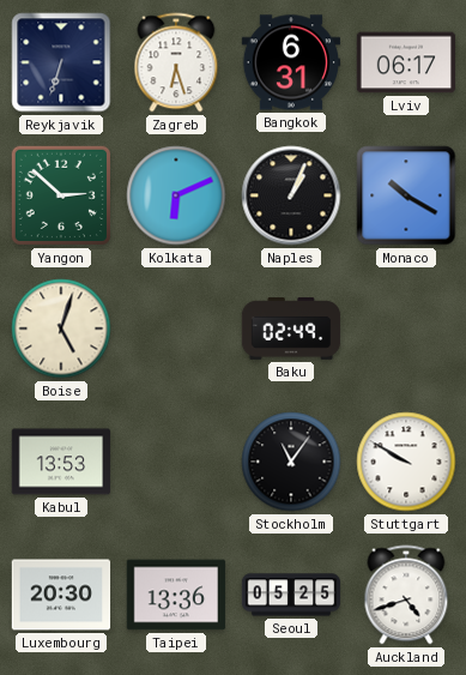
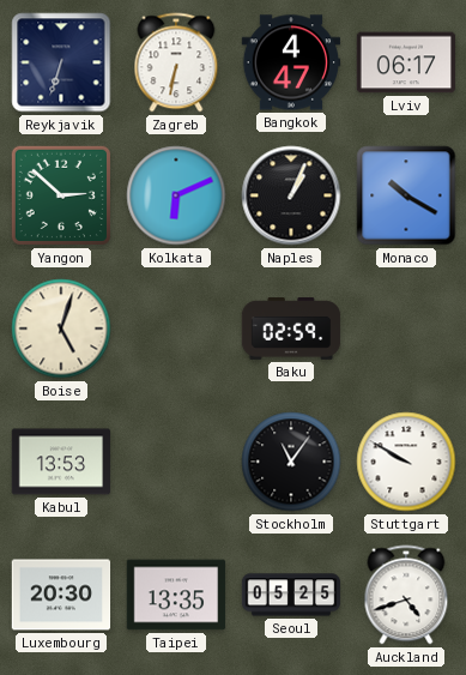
Zagreb: 6:27 -> 6:32
Bangkok: 6:31 -> 4:47
Baku: 02:49 -> 02:59
Taipei: 13:36 -> 13:35
